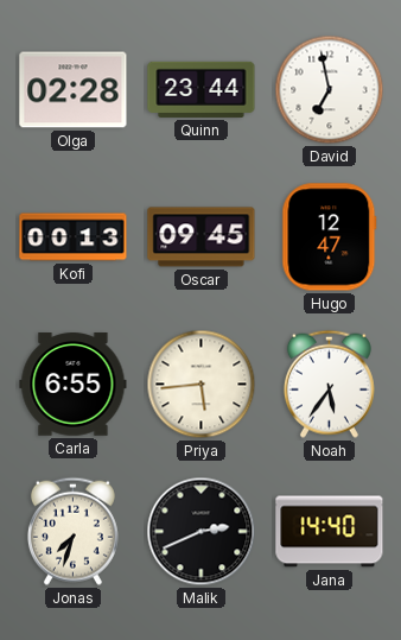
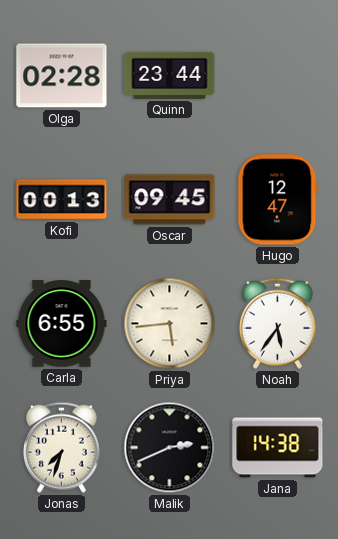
David: 6:58 -> none
Jana: 14:40 -> 14:38
